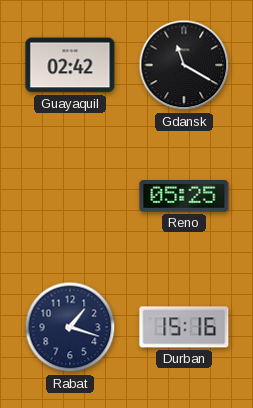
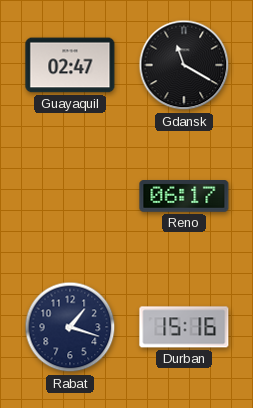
Guayaquil: 02:42 -> 02:47
Reno: 05:25 -> 06:17
